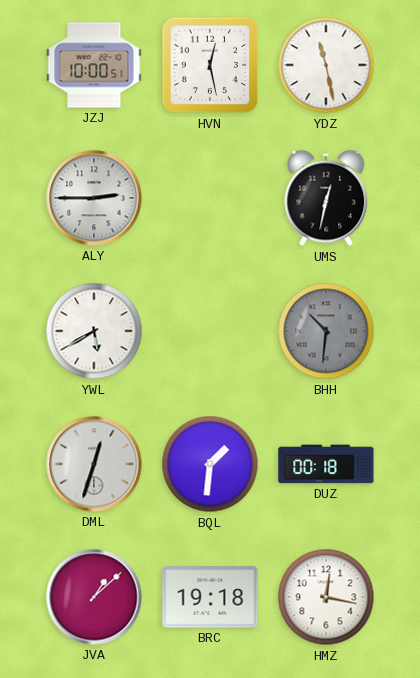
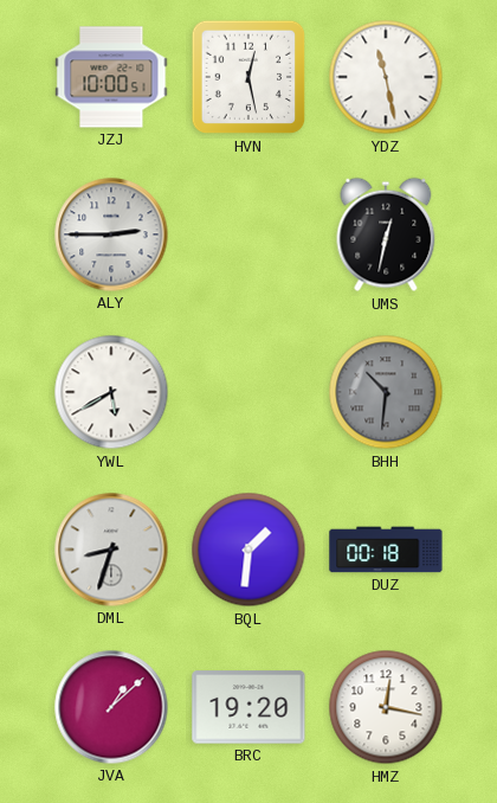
DML: 12:33 -> 8:33
BRC: 19:18 -> 19:20
